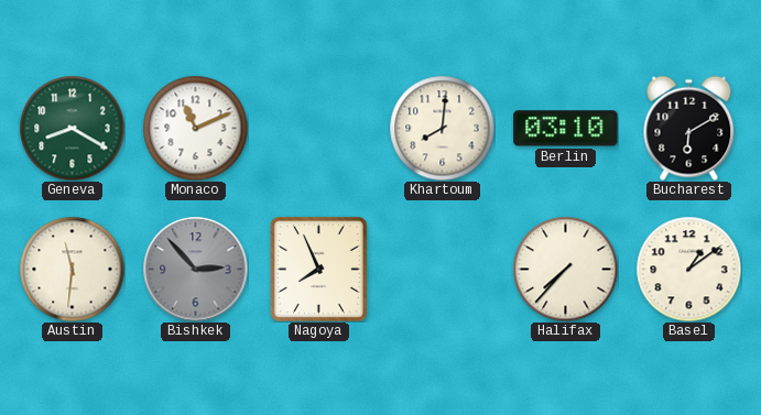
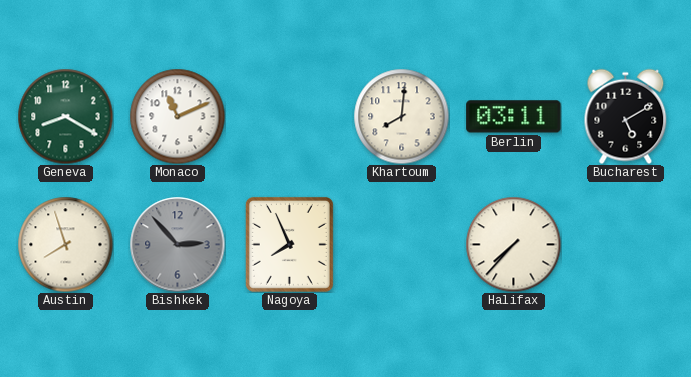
Berlin: 03:10 -> 03:11
Bucharest: 6:10 -> 5:10
Austin: 11:31 -> 7:57
Basel: 1:09 -> none
